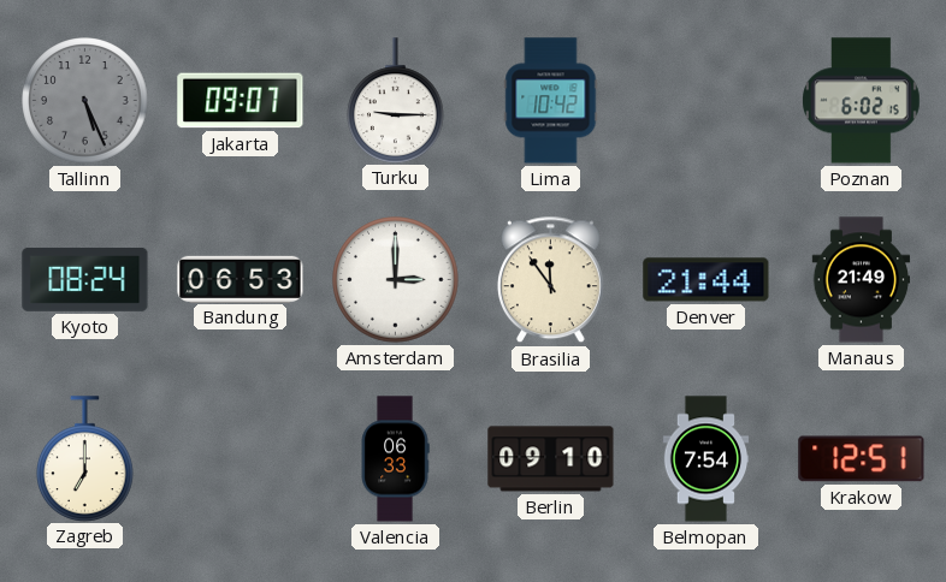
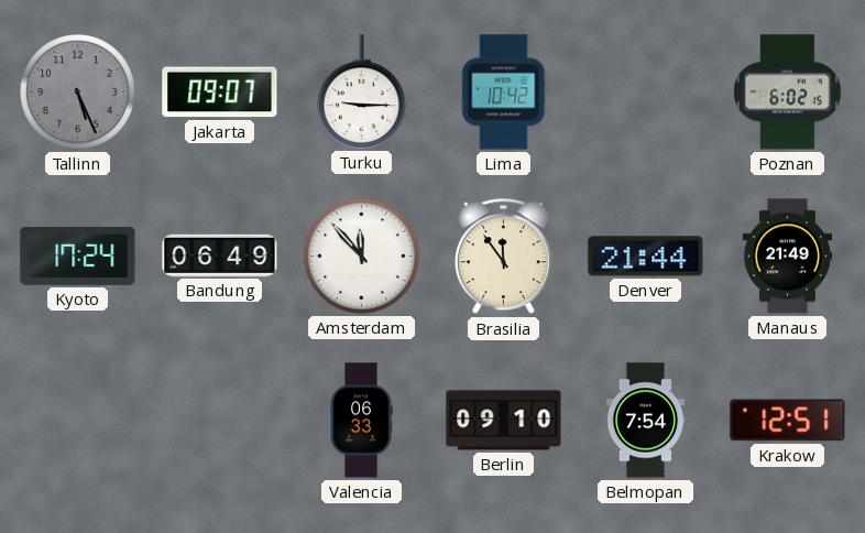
Kyoto: 08:24 -> 17:24
Bandung: 06:53 -> 06:49
Amsterdam: 3:00 -> 11:53
Zagreb: 7:00 -> none
